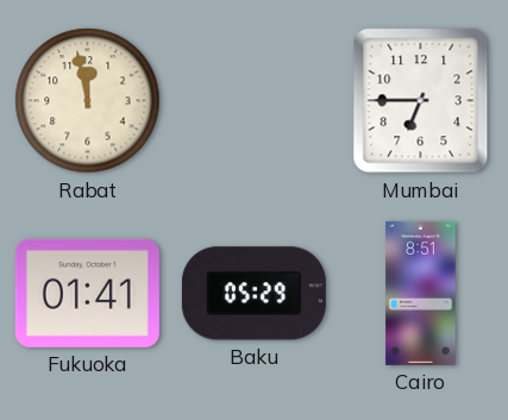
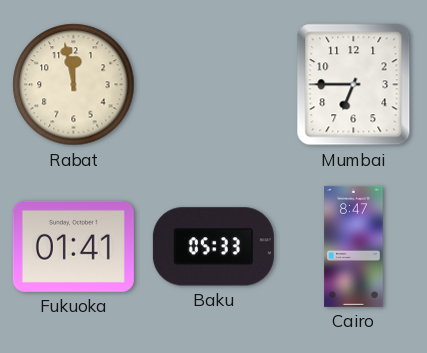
Baku: 05:29 -> 05:33
Cairo: 8:51 -> 8:47
